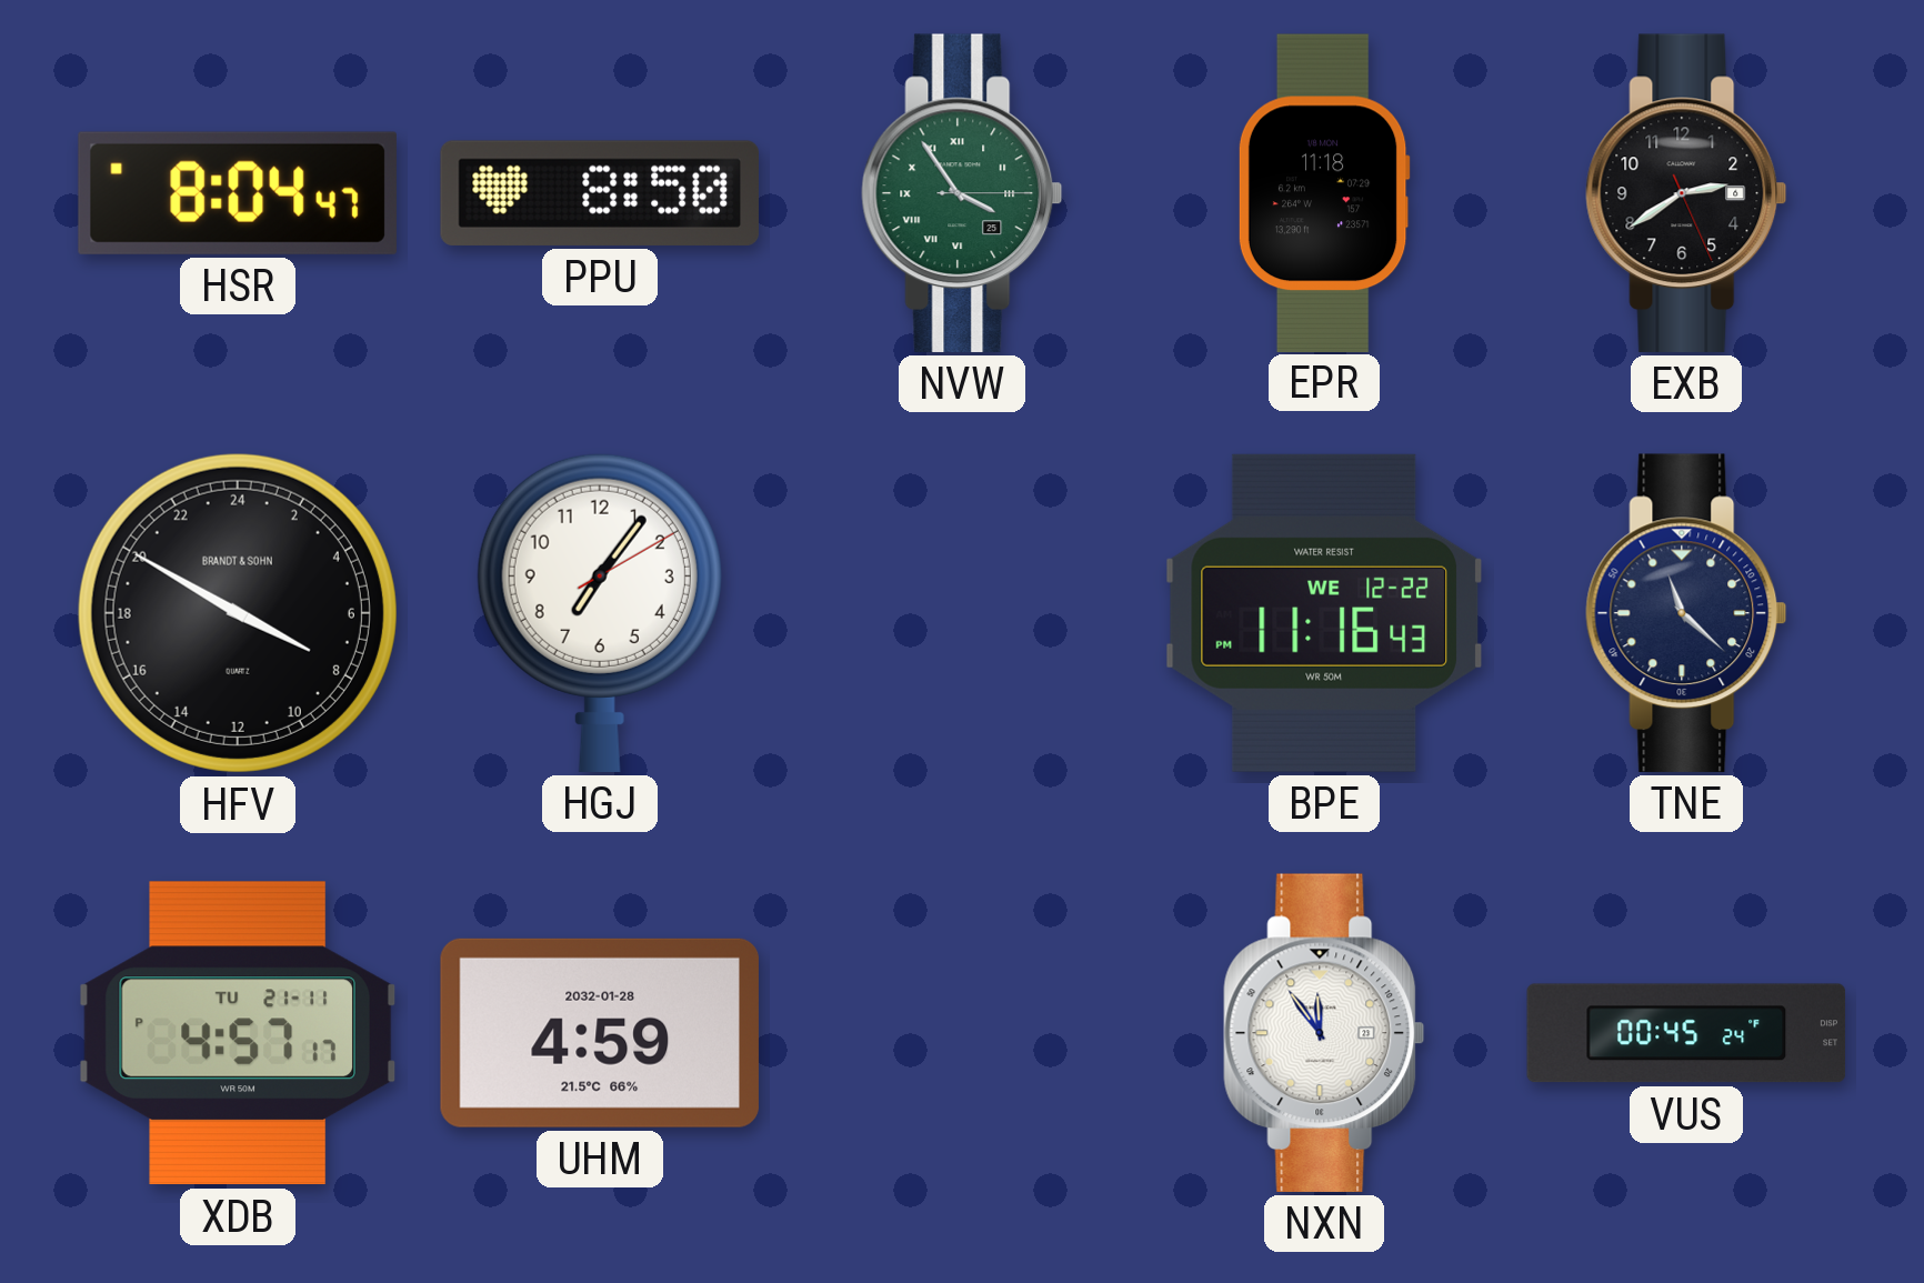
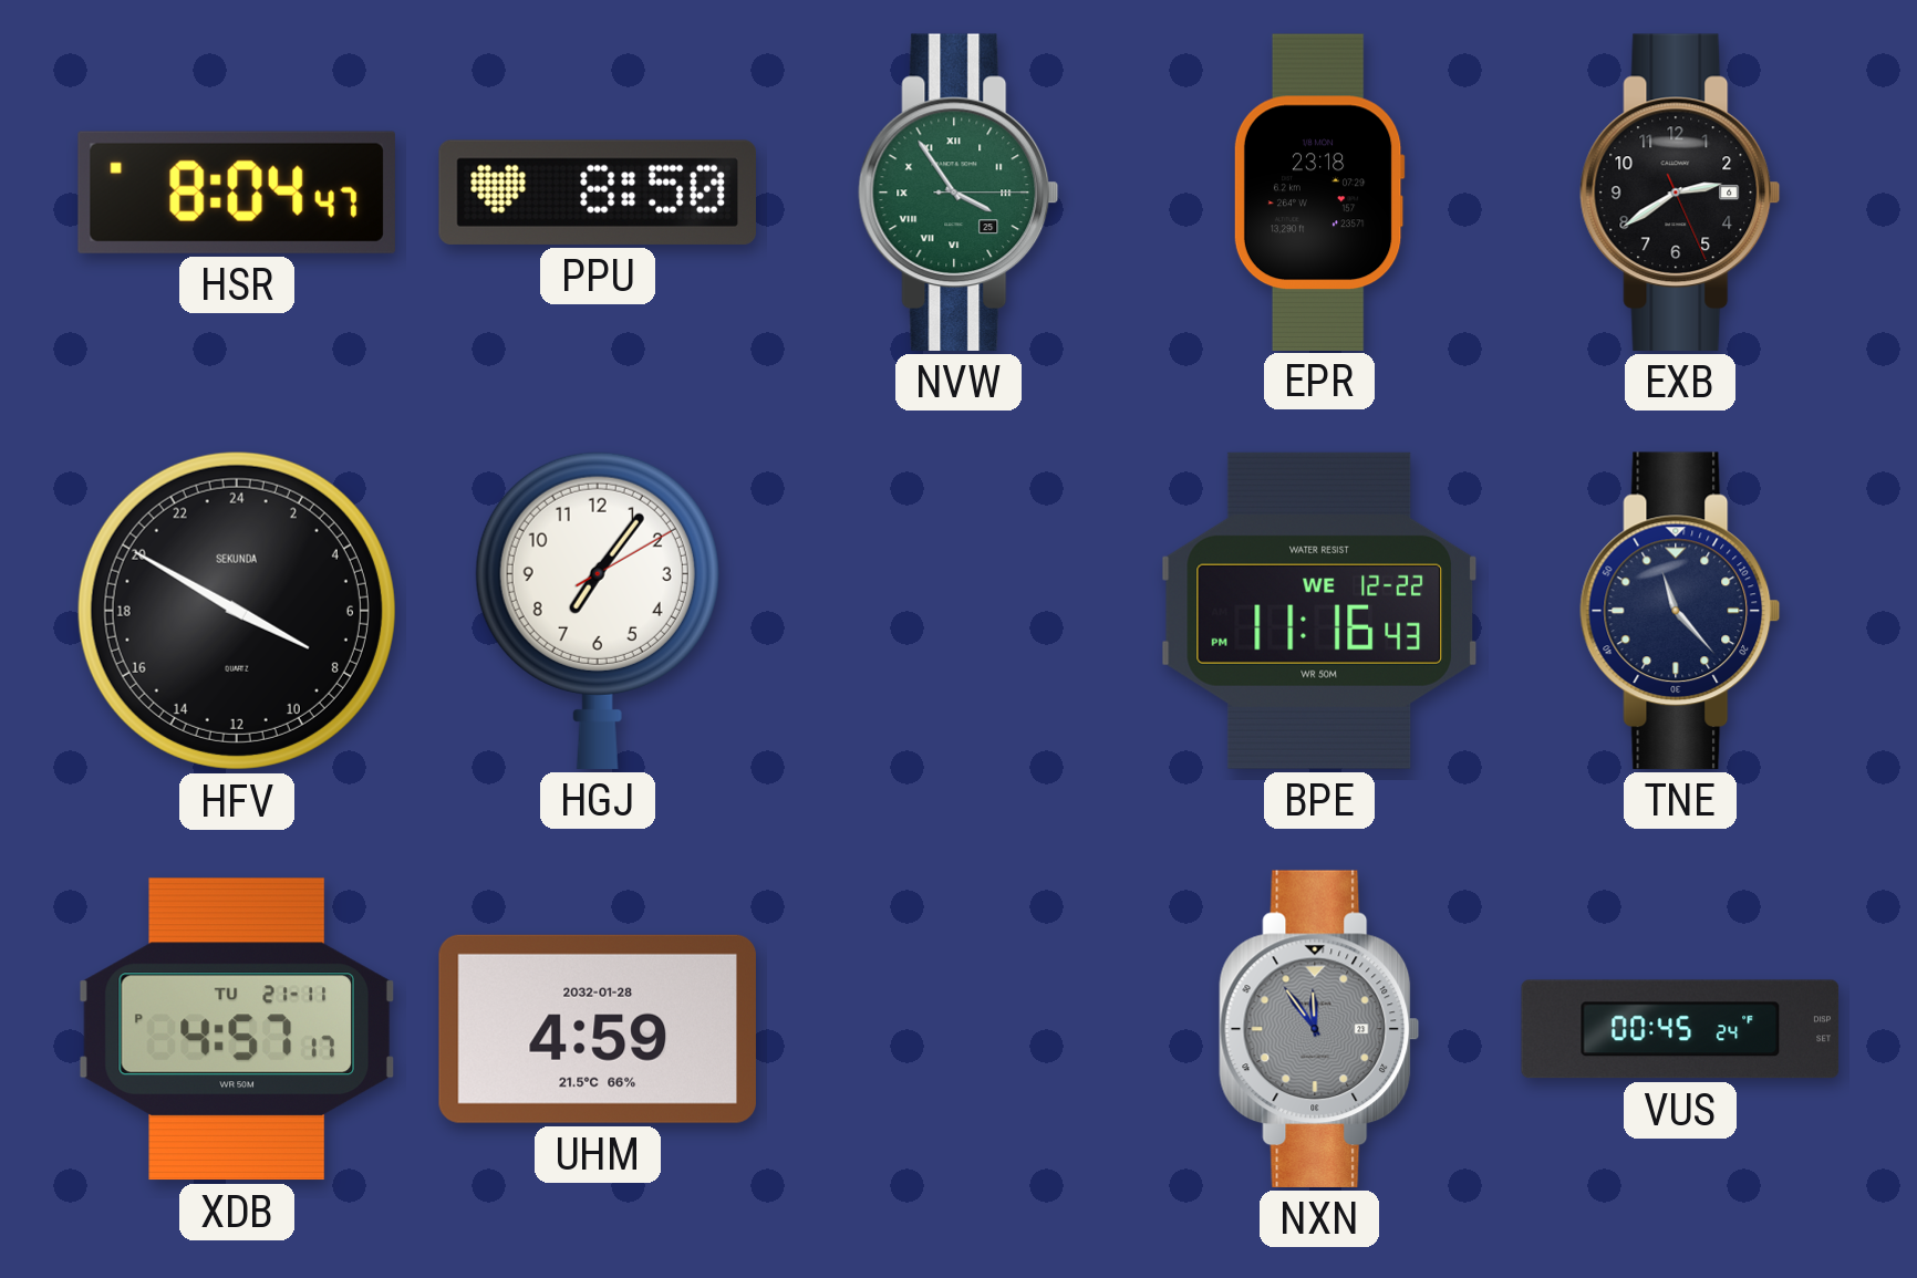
EPR: 11:18 -> 23:18
HFV brand: BRANDT & SOHN -> SEKUNDA
TNE: 11:22 -> 11:23
NXN dial: white -> grey
